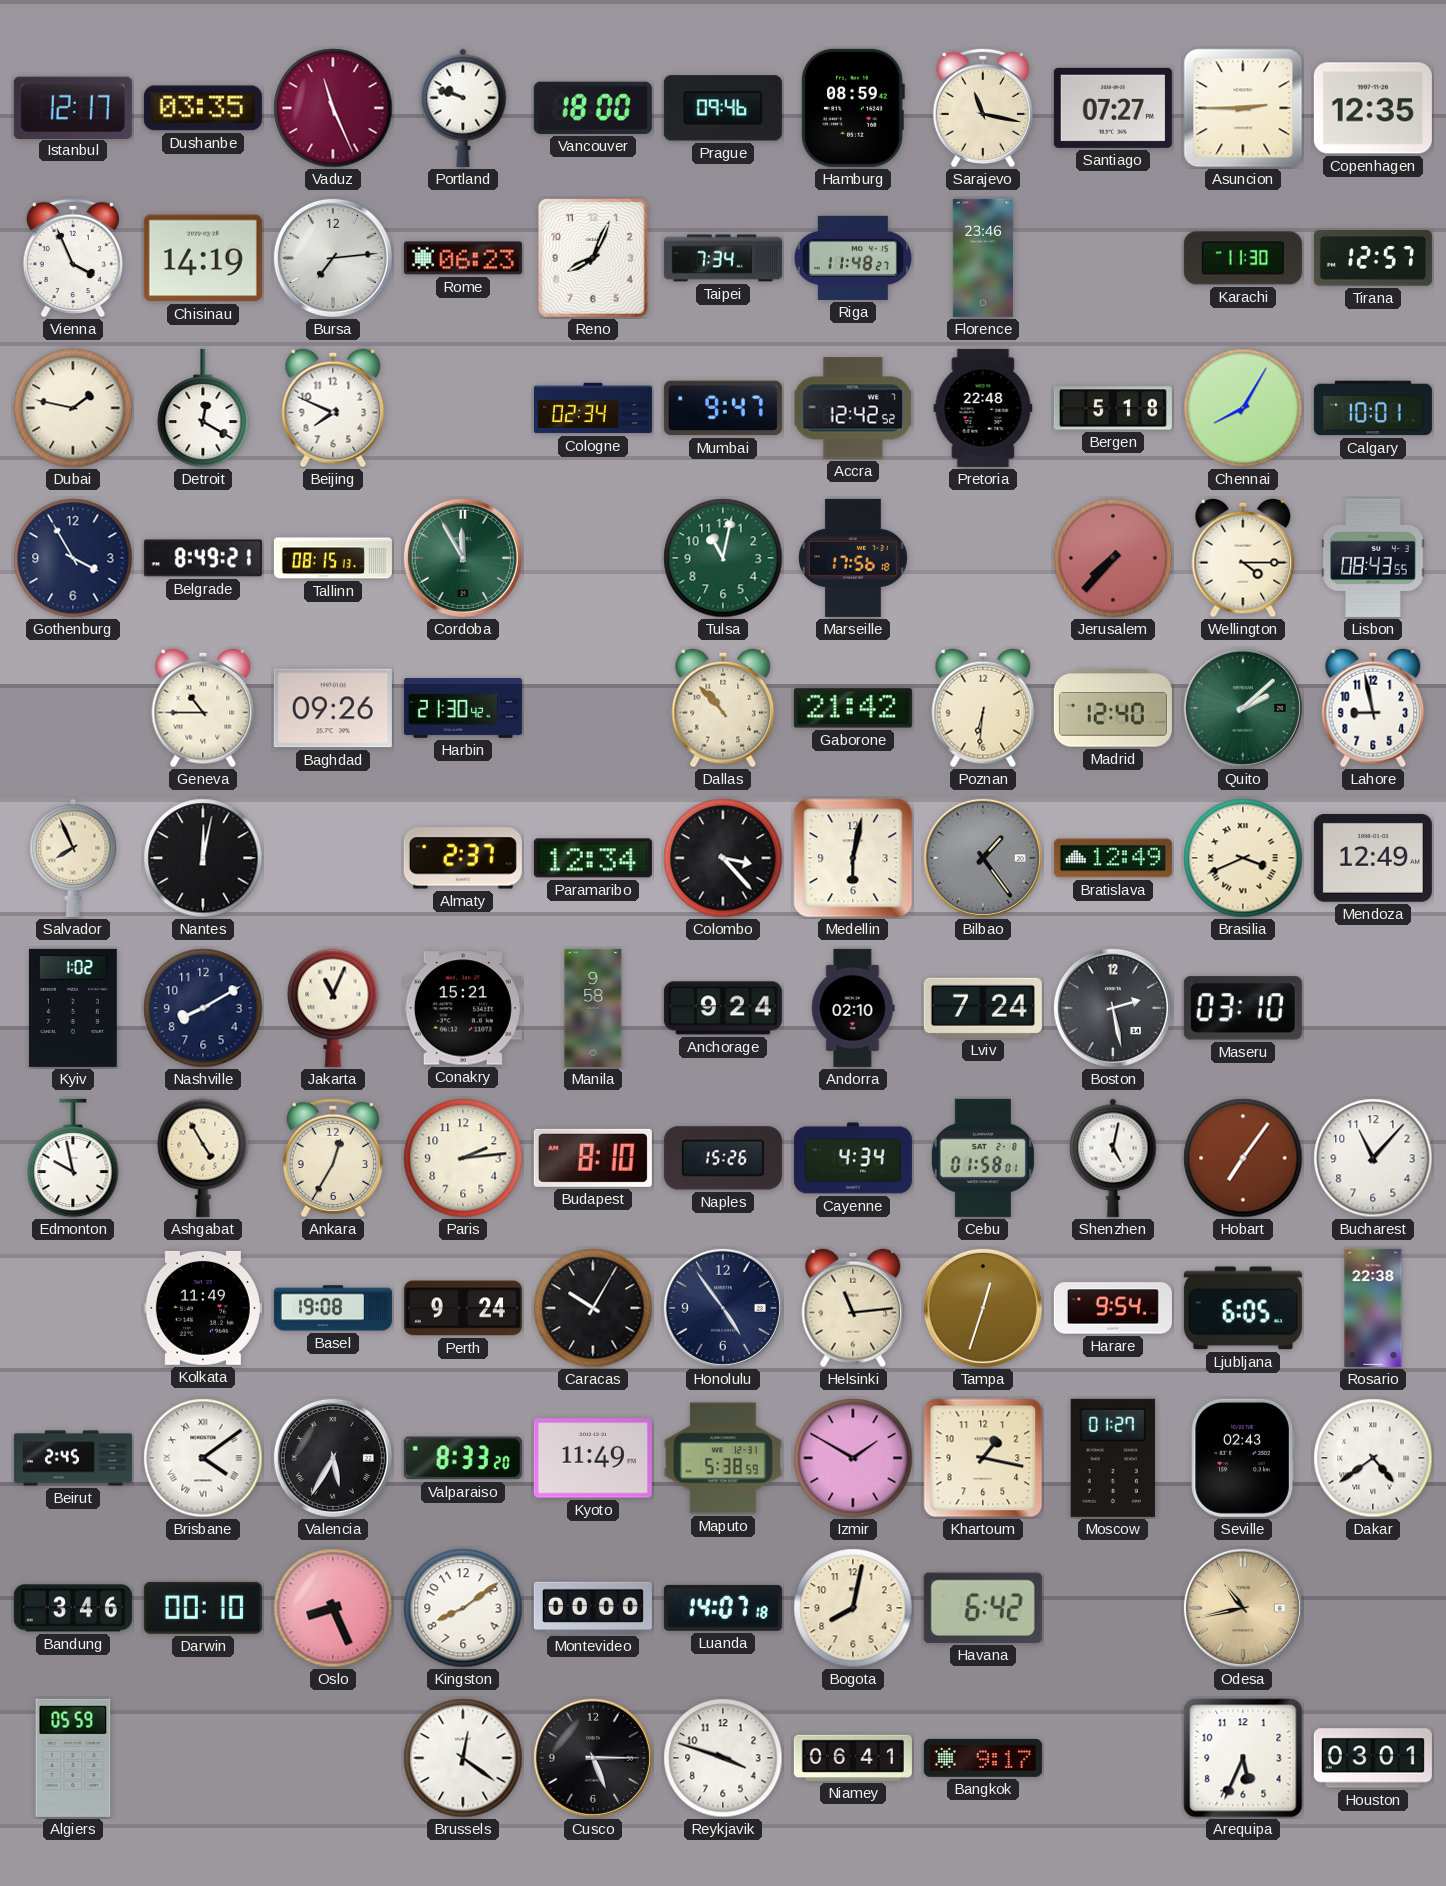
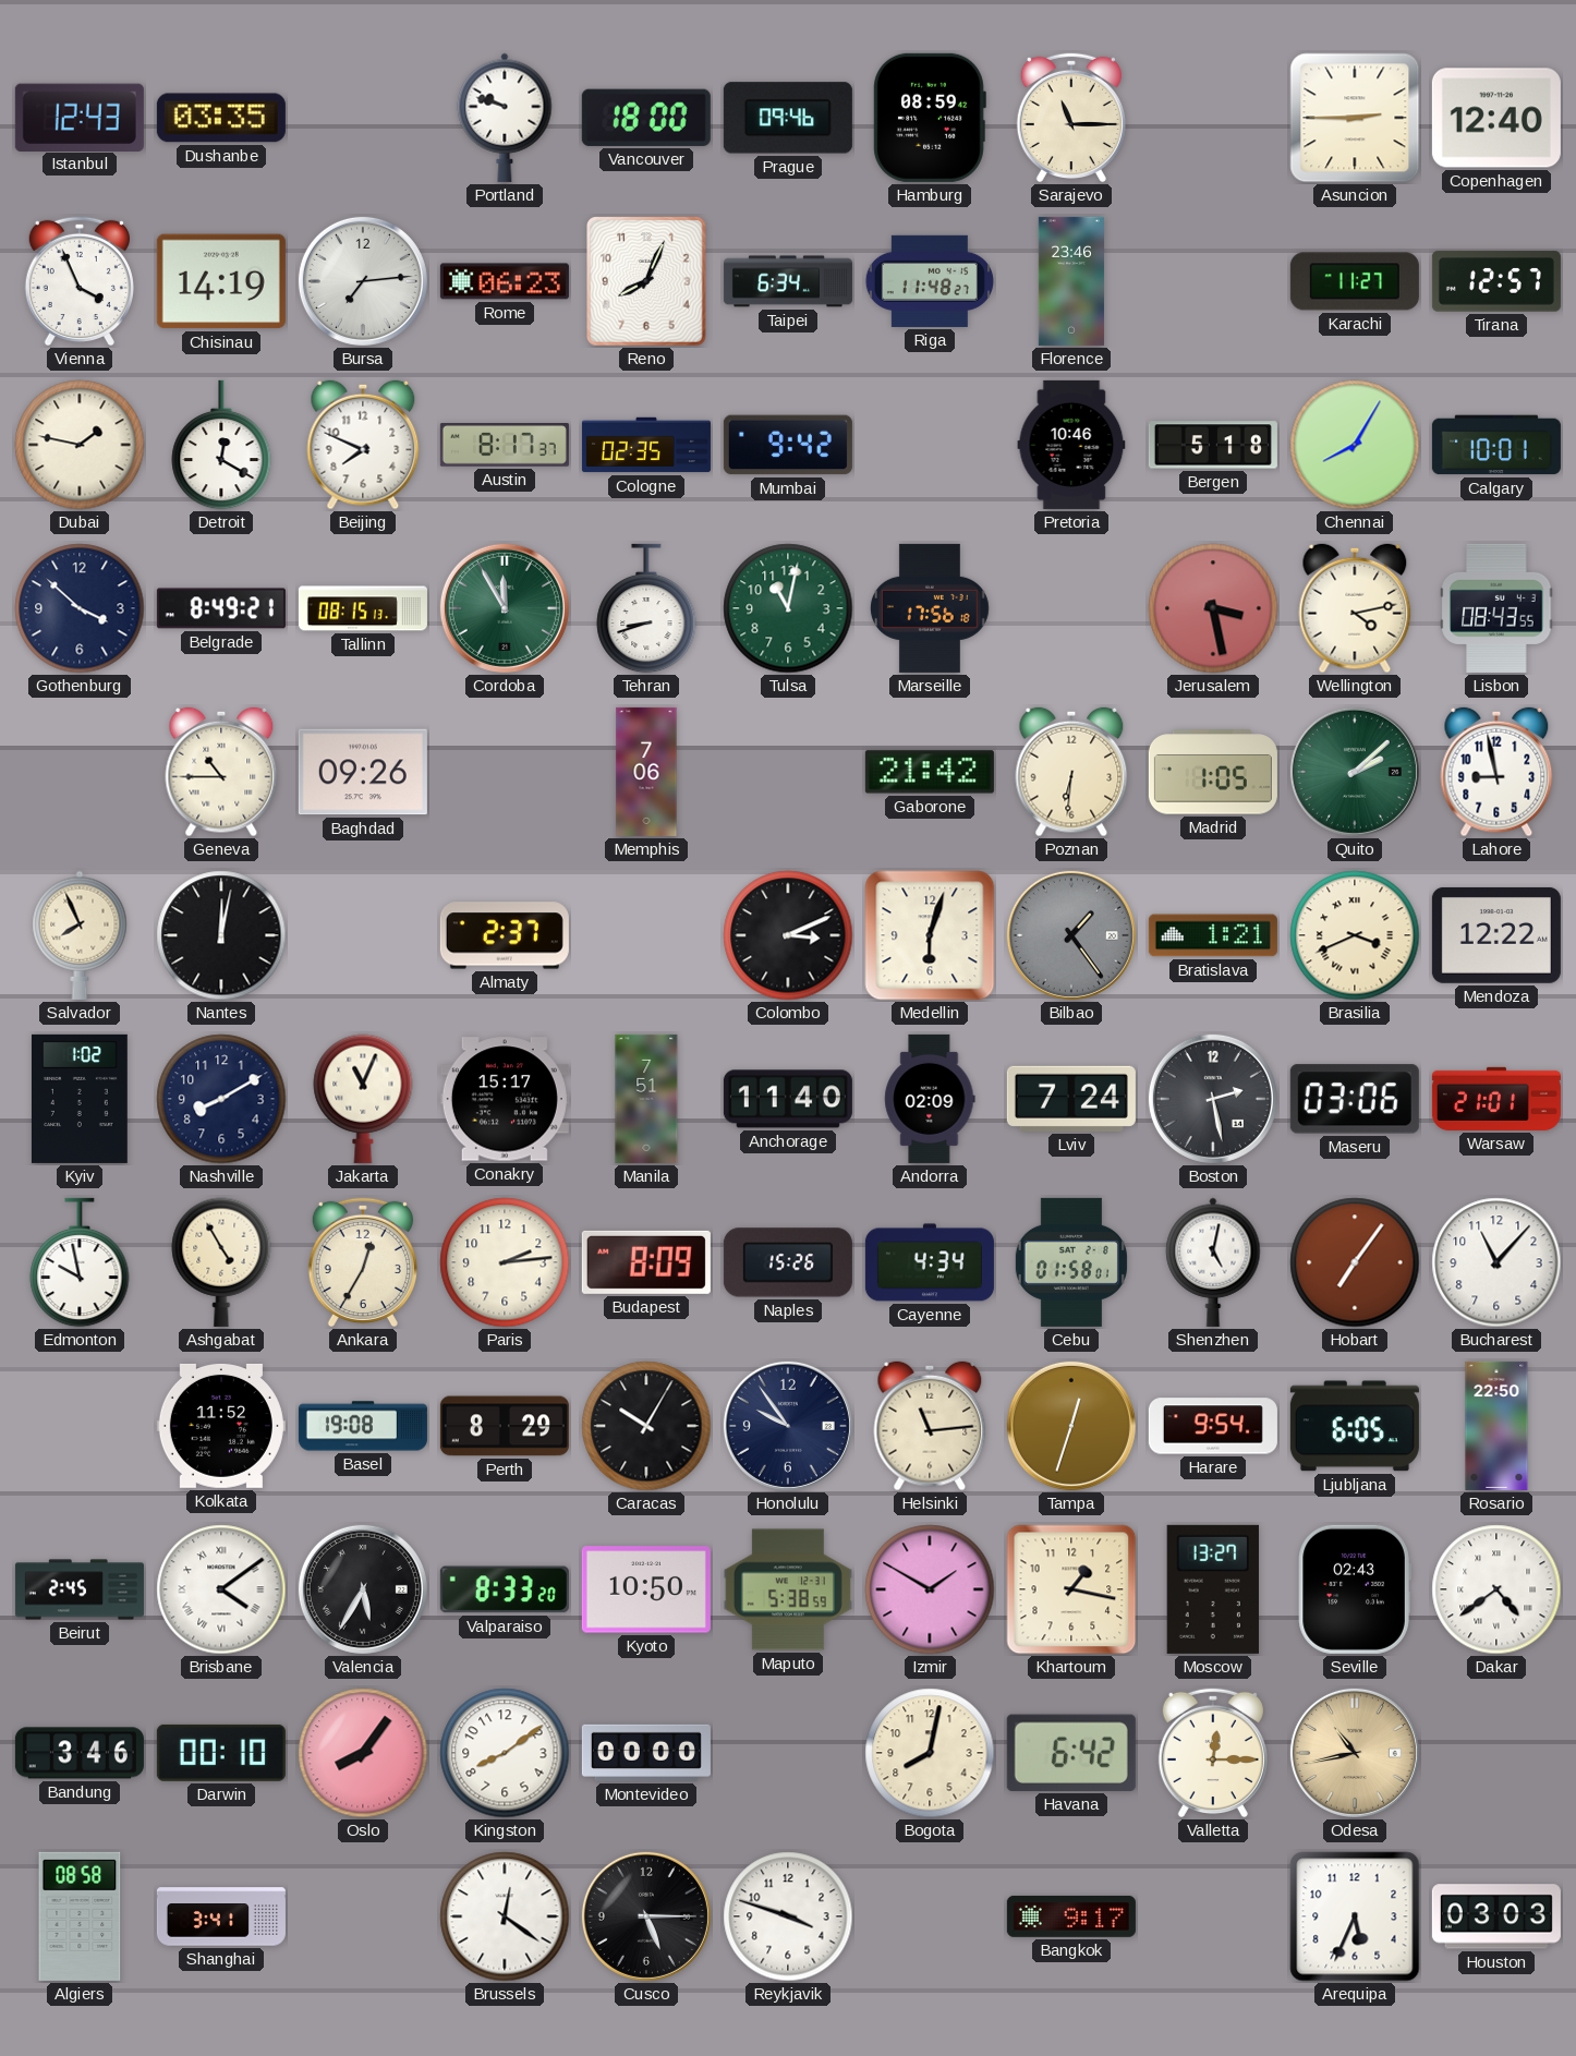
Istanbul: 12:17 -> 12:43
Vaduz: 11:26 -> none
Sarajevo: 11:17 -> 11:15
Santiago: 07:27 -> none
Copenhagen: 12:35 -> 12:40
Taipei: 7:34 -> 6:34
Karachi: 11:30 -> 11:27
Austin: none -> 8:17
Cologne: 02:34 -> 02:35
Mumbai: 9:47 -> 9:42
Accra: 12:42 -> none
Pretoria: 22:48 -> 10:46
Gothenburg: 3:55 -> 3:52
Tehran: none -> 8:42
Jerusalem: 7:37 -> 3:28
Wellington: 4:15 -> 4:13
Harbin: 21:30 -> none
Memphis: none -> 7:06
Dallas: 10:53 -> none
Madrid: 12:40 -> 1:05
Paramaribo: 12:34 -> none
Colombo: 3:23 -> 3:11
Medellin: 6:02 -> 6:03
Bratislava: 12:49 -> 1:21
Mendoza: 12:49 -> 12:22
Conakry: 15:21 -> 15:17
Manila: 9:58 -> 7:51
Anchorage: 9:24 -> 11:40
Andorra: 02:10 -> 02:09
Maseru: 03:10 -> 03:06
Warsaw: none -> 21:01
Budapest: 8:10 -> 8:09
Kolkata: 11:49 -> 11:52
Perth: 9:24 -> 8:29
Honolulu: 4:54 -> 9:54
Rosario: 22:38 -> 22:50
Kyoto: 11:49 -> 10:50
Moscow: 01:27 -> 13:27
Oslo: 8:26 -> 8:06
Luanda: 14:07 -> none
Valletta: none -> 12:15
Algiers: 05:59 -> 08:58
Shanghai: none -> 3:41
Niamey: 06:41 -> none
Houston: 03:01 -> 03:03
